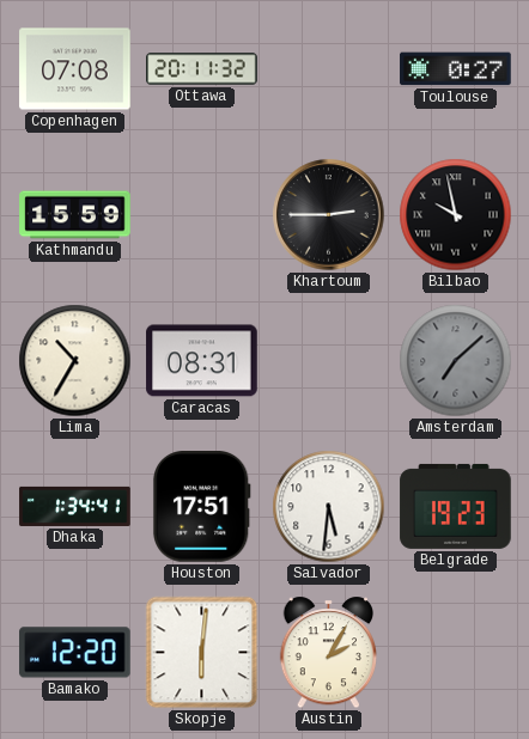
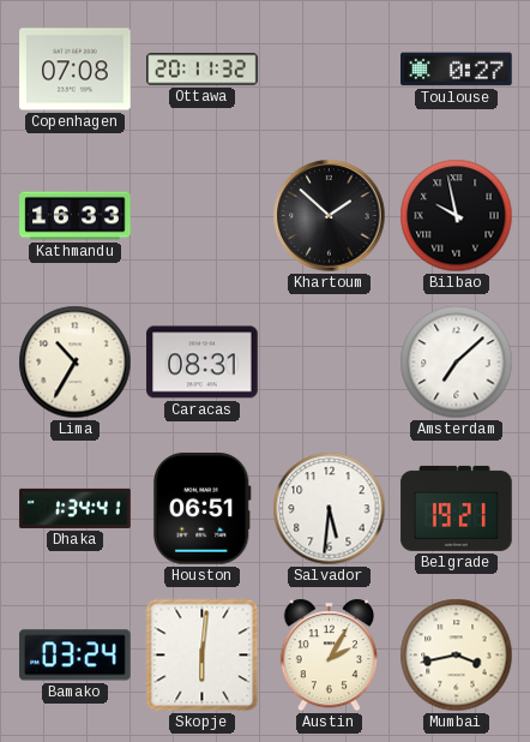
Kathmandu: 15:59 -> 16:33
Khartoum: 2:45 -> 1:52
Amsterdam dial: grey -> white
Houston: 17:51 -> 06:51
Belgrade: 19:23 -> 19:21
Bamako: 12:20 -> 03:24
Mumbai: none -> 3:43
